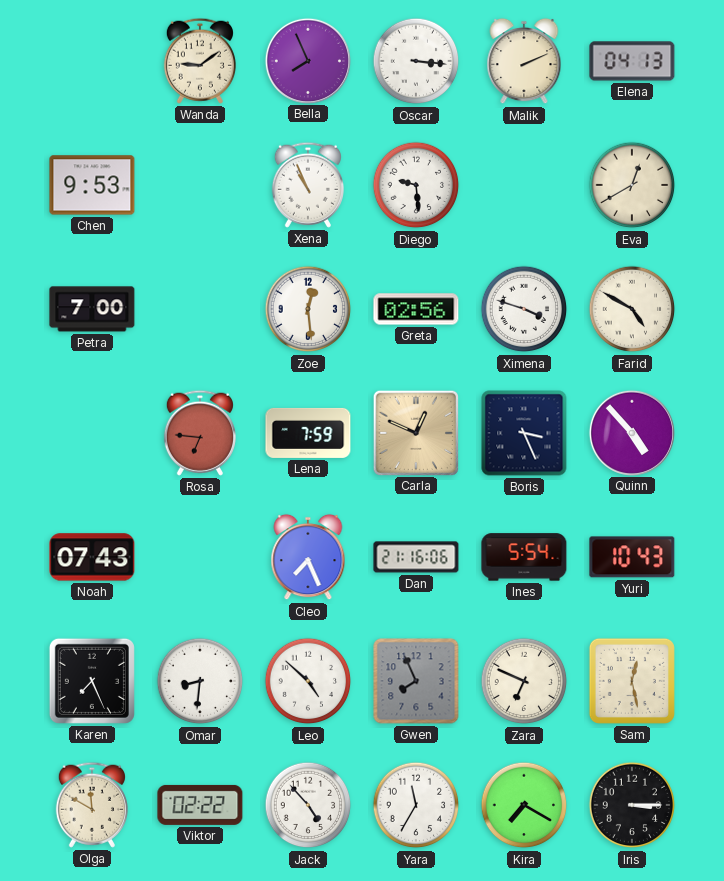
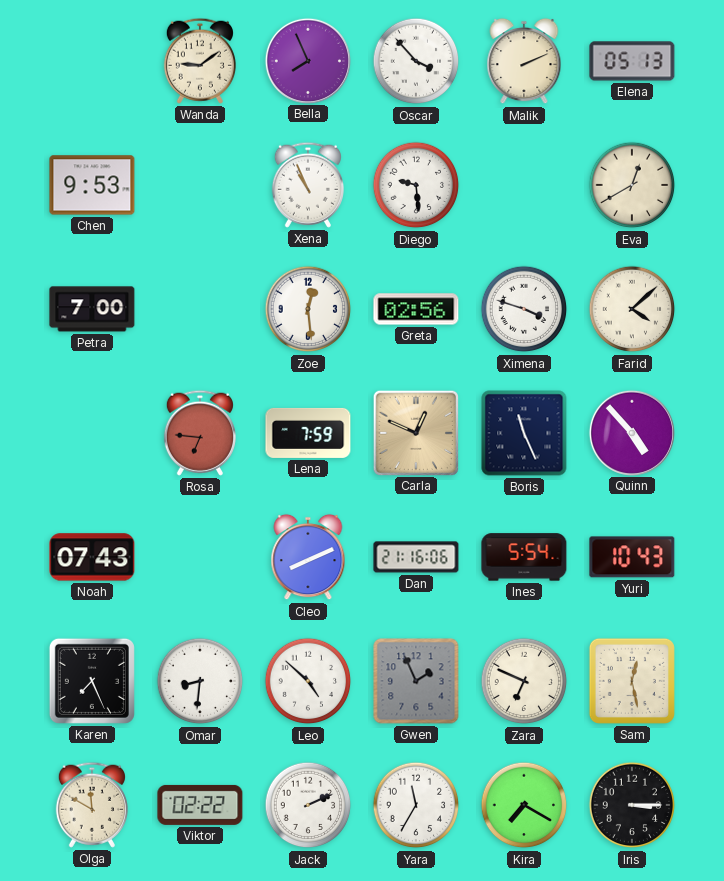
Oscar: 3:16 -> 3:53
Elena: 04:13 -> 05:13
Farid: 4:50 -> 4:08
Boris: 3:26 -> 11:26
Cleo: 7:26 -> 8:11
Gwen: 7:56 -> 1:56
Jack: 4:53 -> 2:11
